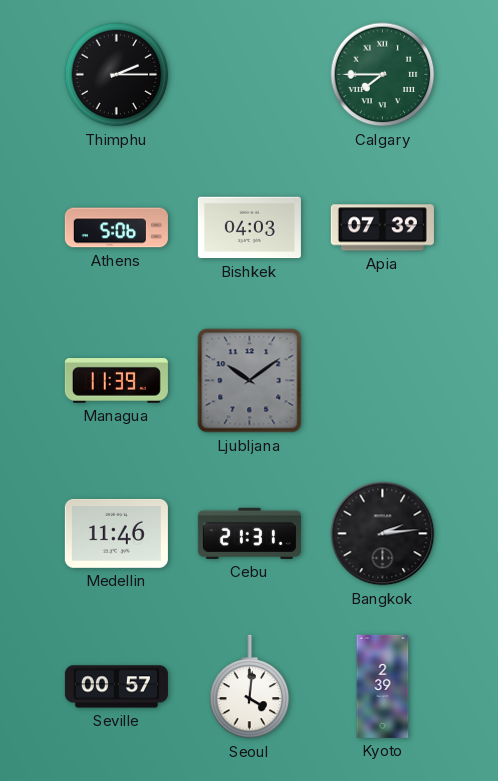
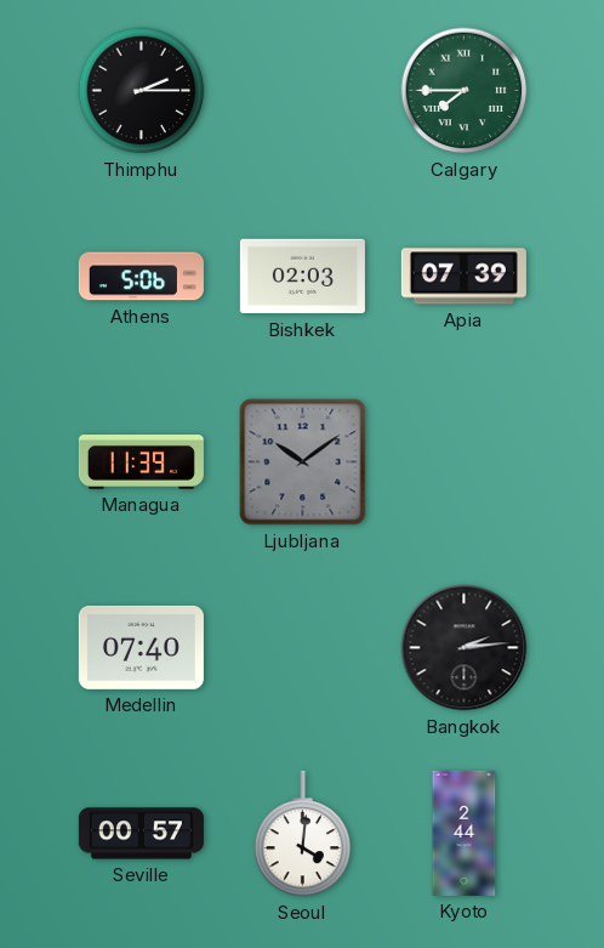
Bishkek: 04:03 -> 02:03
Medellin: 11:46 -> 07:40
Cebu: 21:31 -> none
Kyoto: 2:39 -> 2:44
